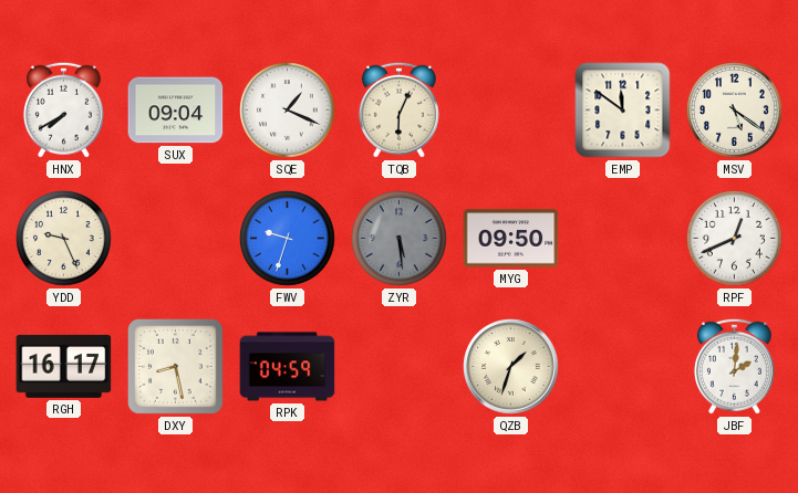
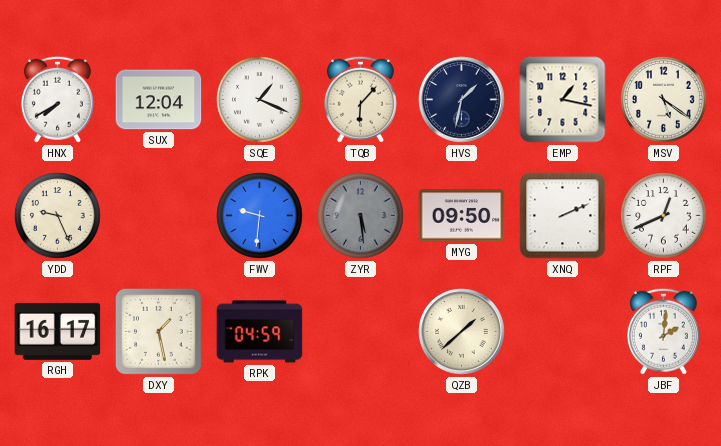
SUX: 09:04 -> 12:04
TQB: 6:04 -> 6:07
HVS: none -> 1:32
EMP: 11:51 -> 1:17
FWV: 9:33 -> 9:31
XNQ: none -> 2:11
DXY: 8:28 -> 1:28
QZB: 1:33 -> 1:38
